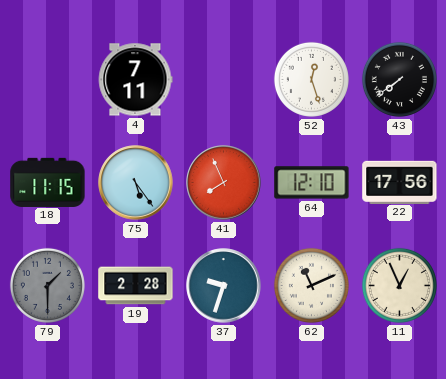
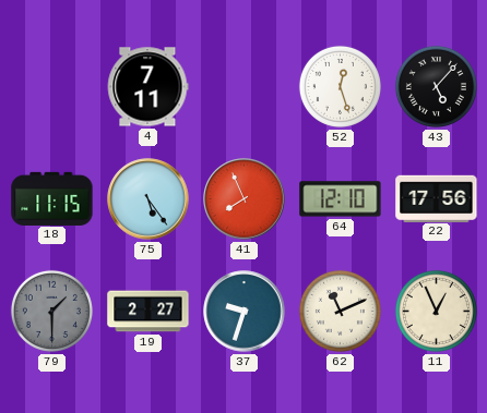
43: 7:39 -> 5:07
19: 2:28 -> 2:27
